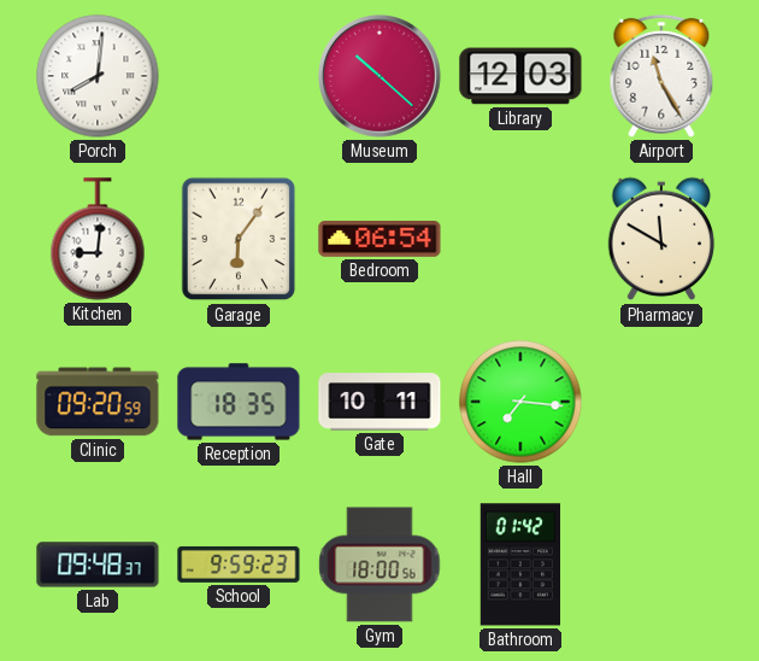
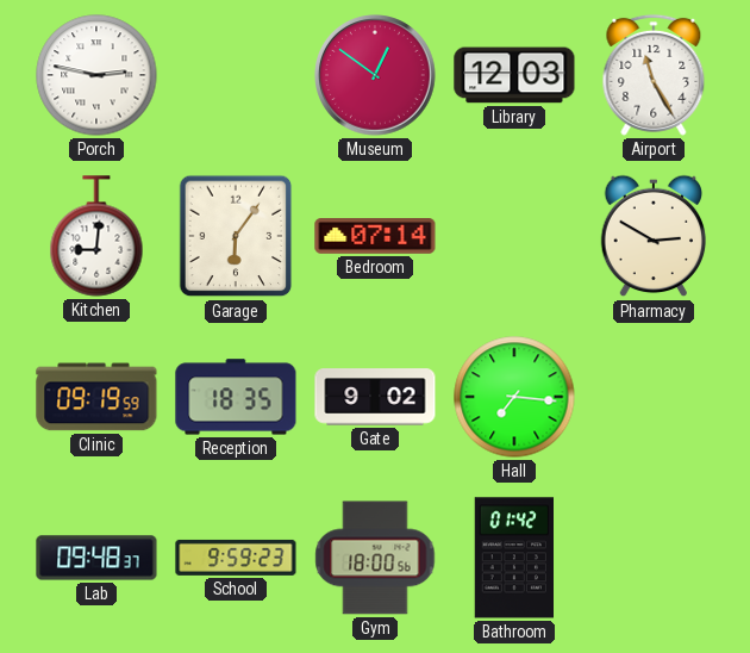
Porch: 8:01 -> 2:47
Museum: 10:22 -> 12:51
Bedroom: 06:54 -> 07:14
Pharmacy: 11:50 -> 2:50
Clinic: 09:20 -> 09:19
Gate: 10:11 -> 9:02
